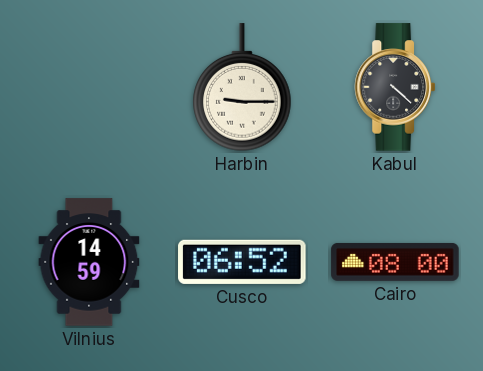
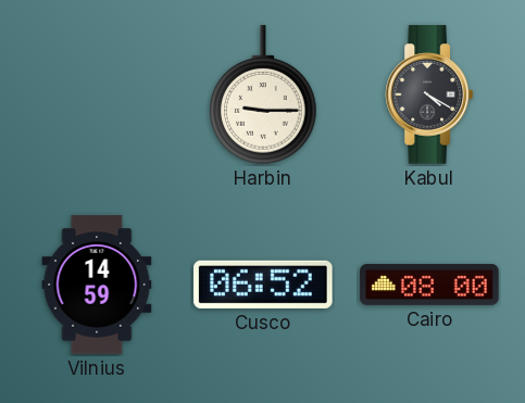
Kabul: 4:22 -> 4:20
